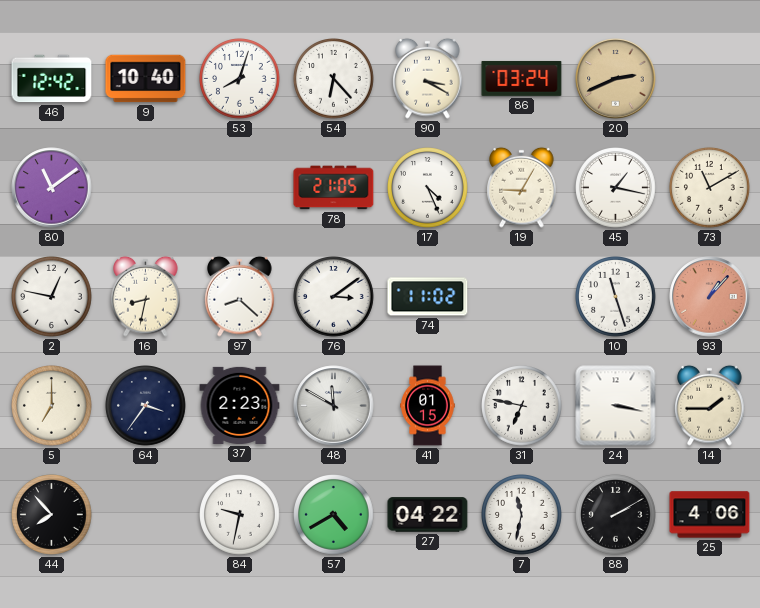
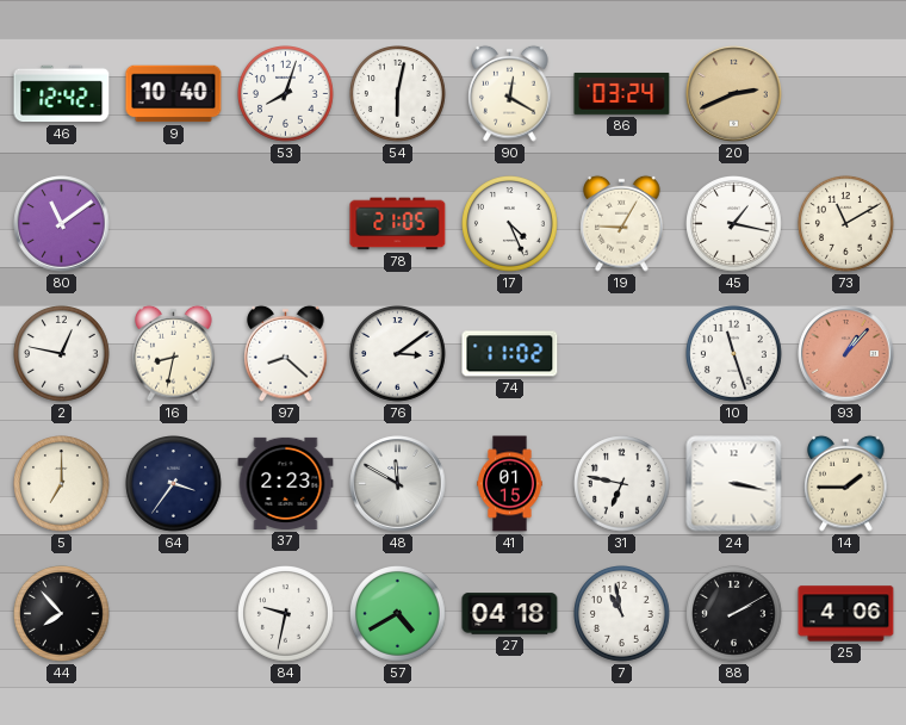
54: 6:23 -> 6:02
90: 3:20 -> 12:20
27: 04:22 -> 04:18
7: 11:32 -> 10:58
